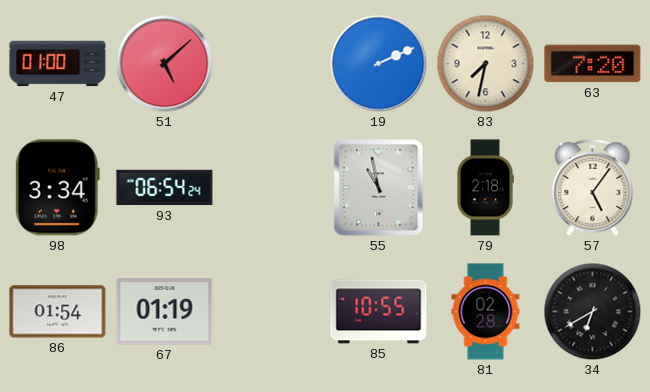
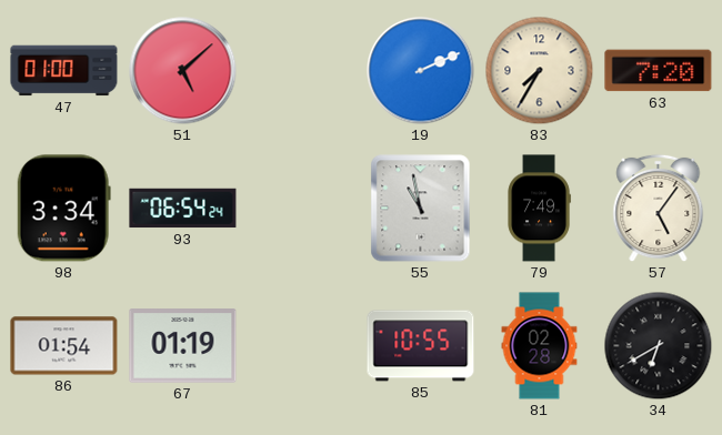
83: 7:32 -> 7:35
79: 2:18 -> 7:49
